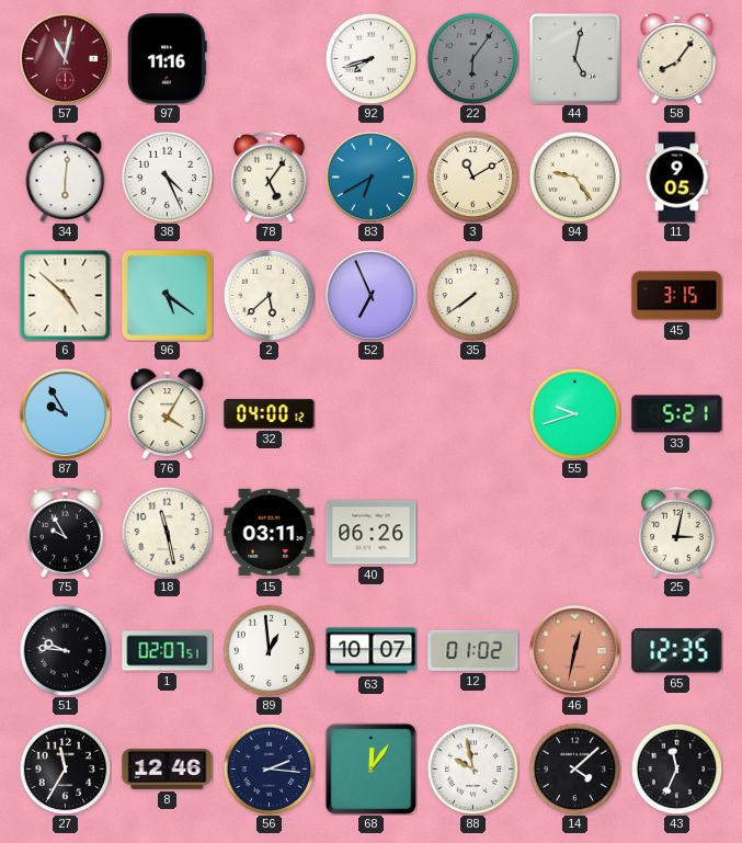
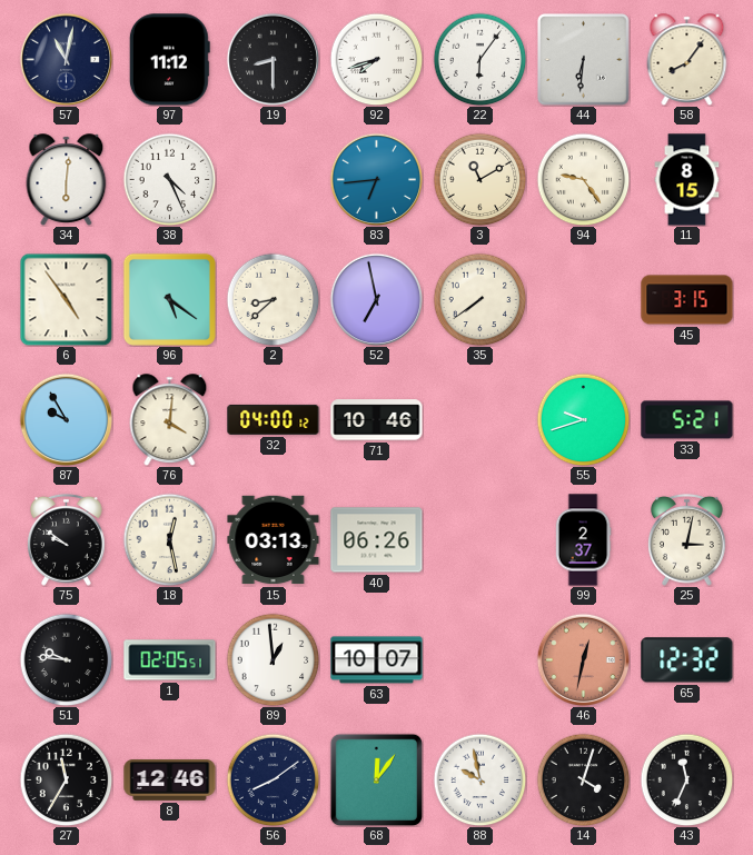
57 dial: burgundy -> navy
97: 11:16 -> 11:12
19: none -> 8:30
22 dial: grey -> white
44: 5:02 -> 6:31
78: 5:06 -> none
83: 6:40 -> 6:44
11: 9:05 -> 8:15
6: 4:52 -> 4:54
2: 5:38 -> 8:38
52: 6:56 -> 6:58
76: 4:05 -> 4:01
71: none -> 10:46
75: 9:55 -> 9:51
18: 11:28 -> 12:28
15: 03:11 -> 03:13
99: none -> 2:37
1: 02:07 -> 02:05
12: 01:02 -> none
65: 12:35 -> 12:32
56: 2:16 -> 8:09
14: 4:08 -> 4:03
